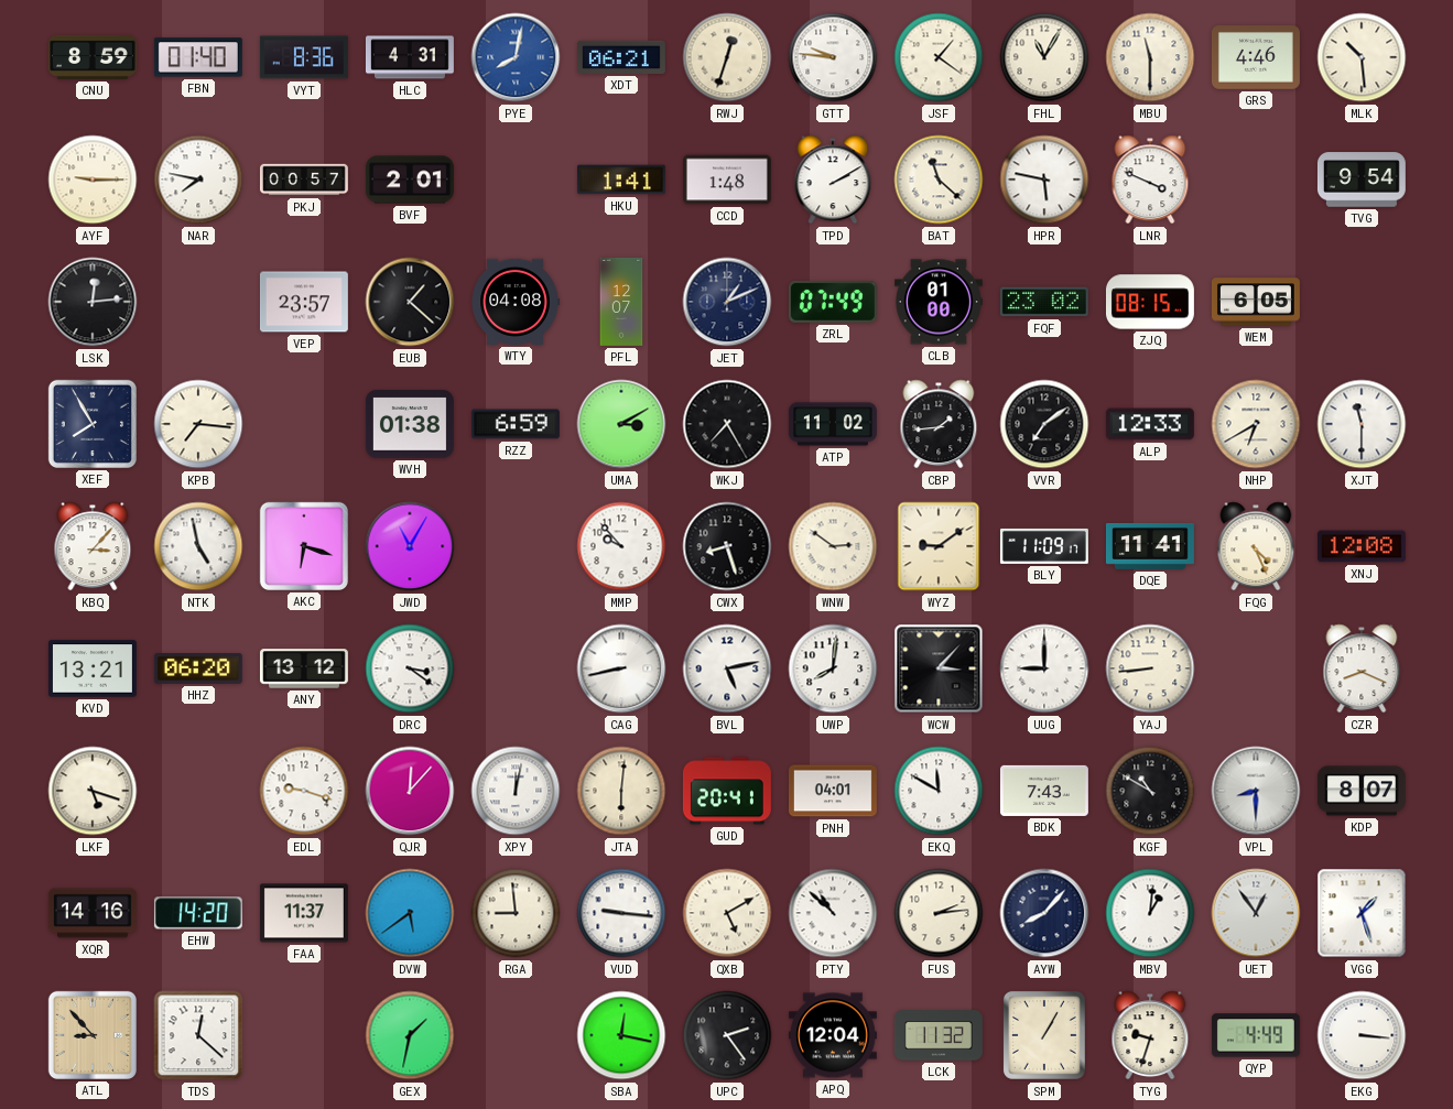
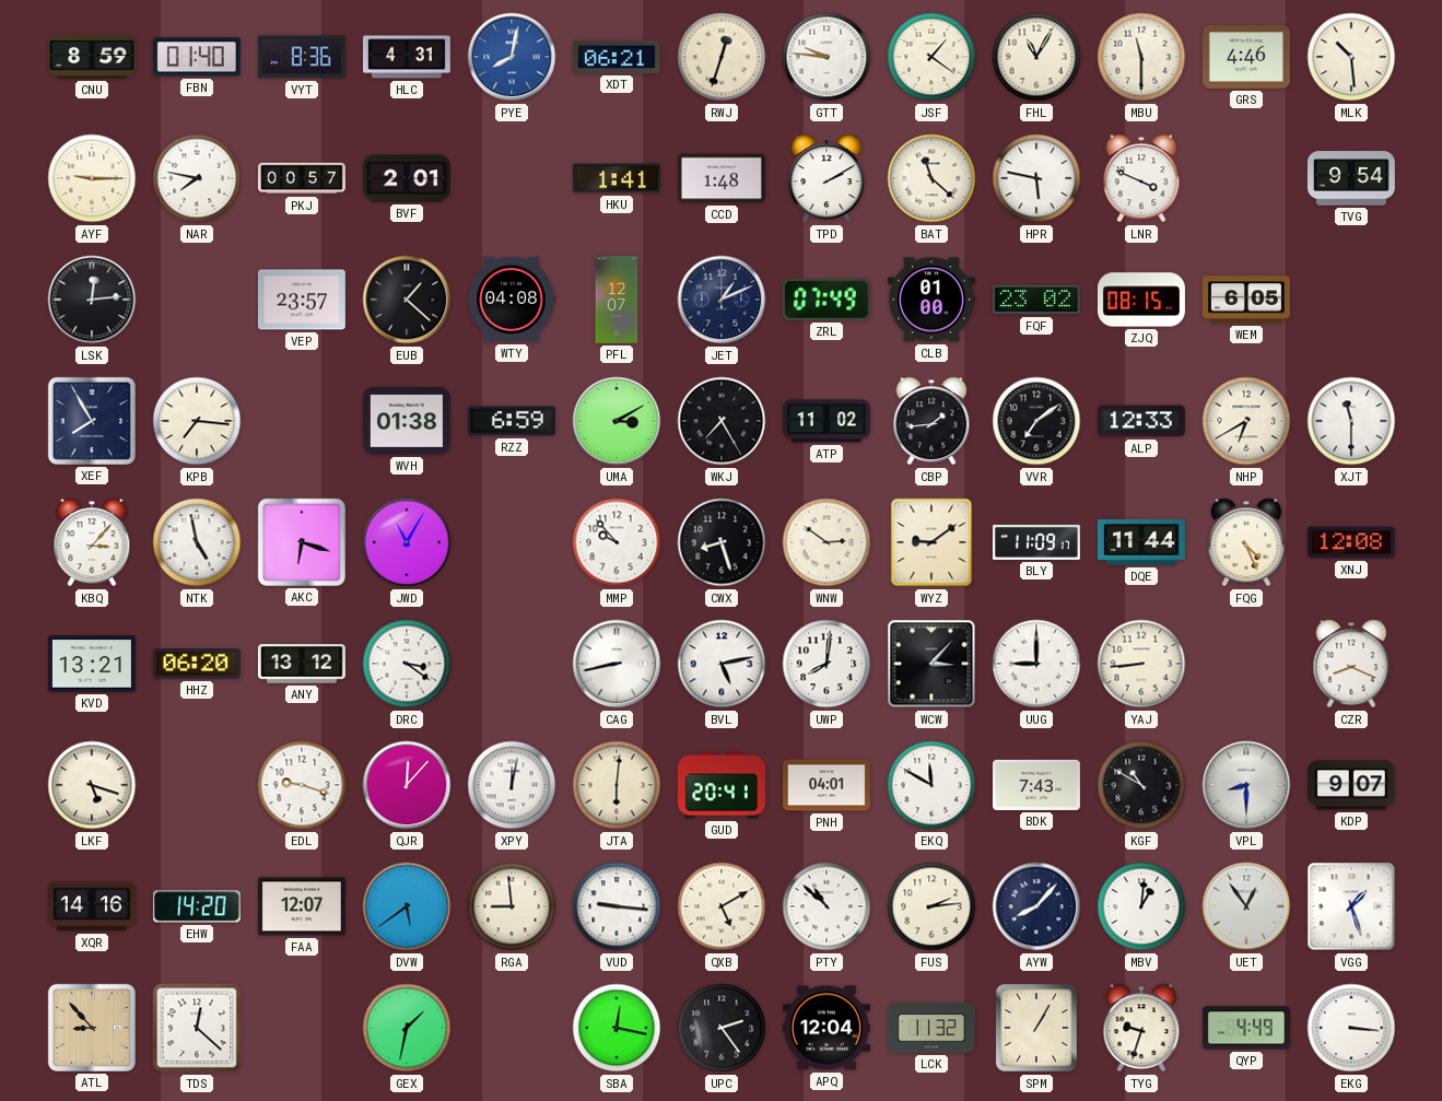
DQE: 11:41 -> 11:44
KDP: 8:07 -> 9:07
FAA: 11:37 -> 12:07
